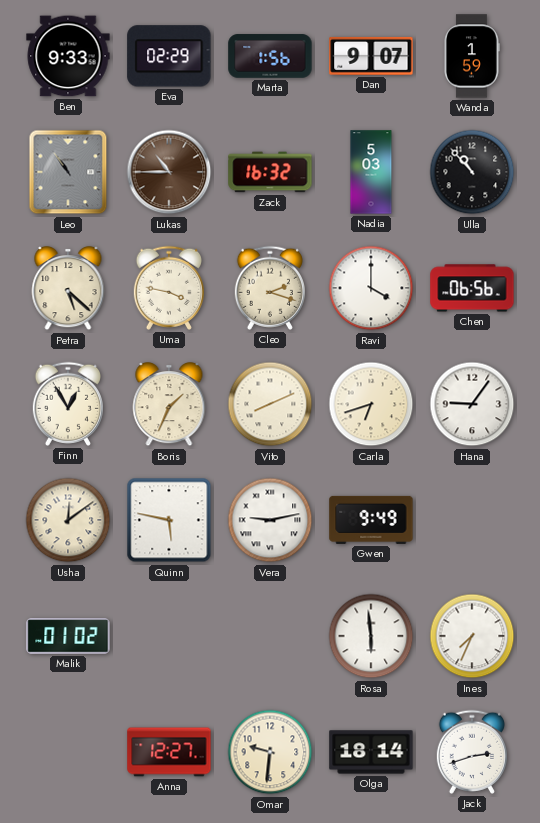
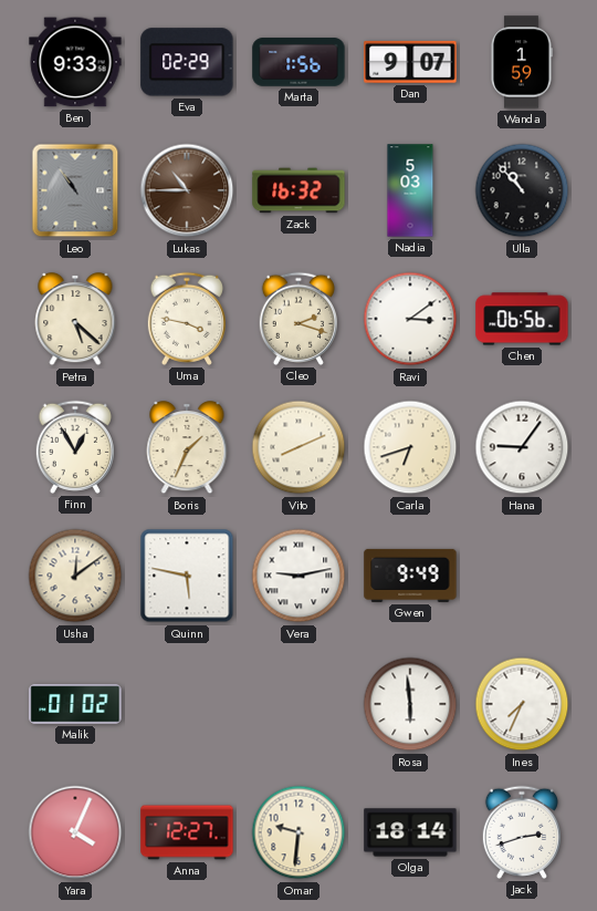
Ravi: 4:00 -> 3:09
Yara: none -> 4:04
